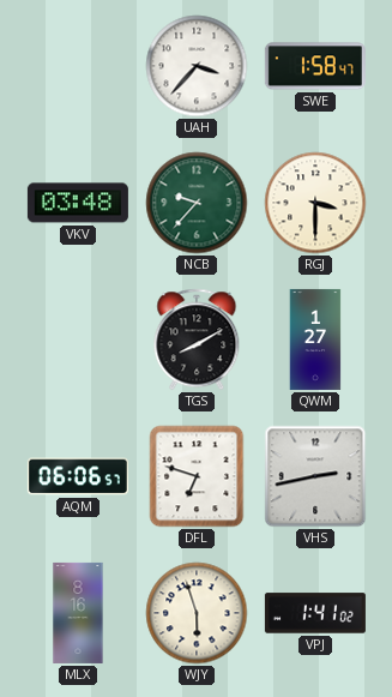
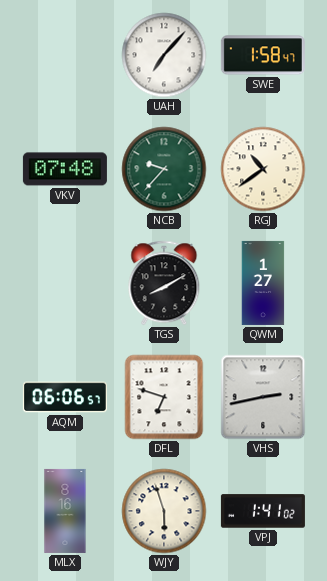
UAH: 3:37 -> 7:07
VKV: 03:48 -> 07:48
RGJ: 3:30 -> 10:39
